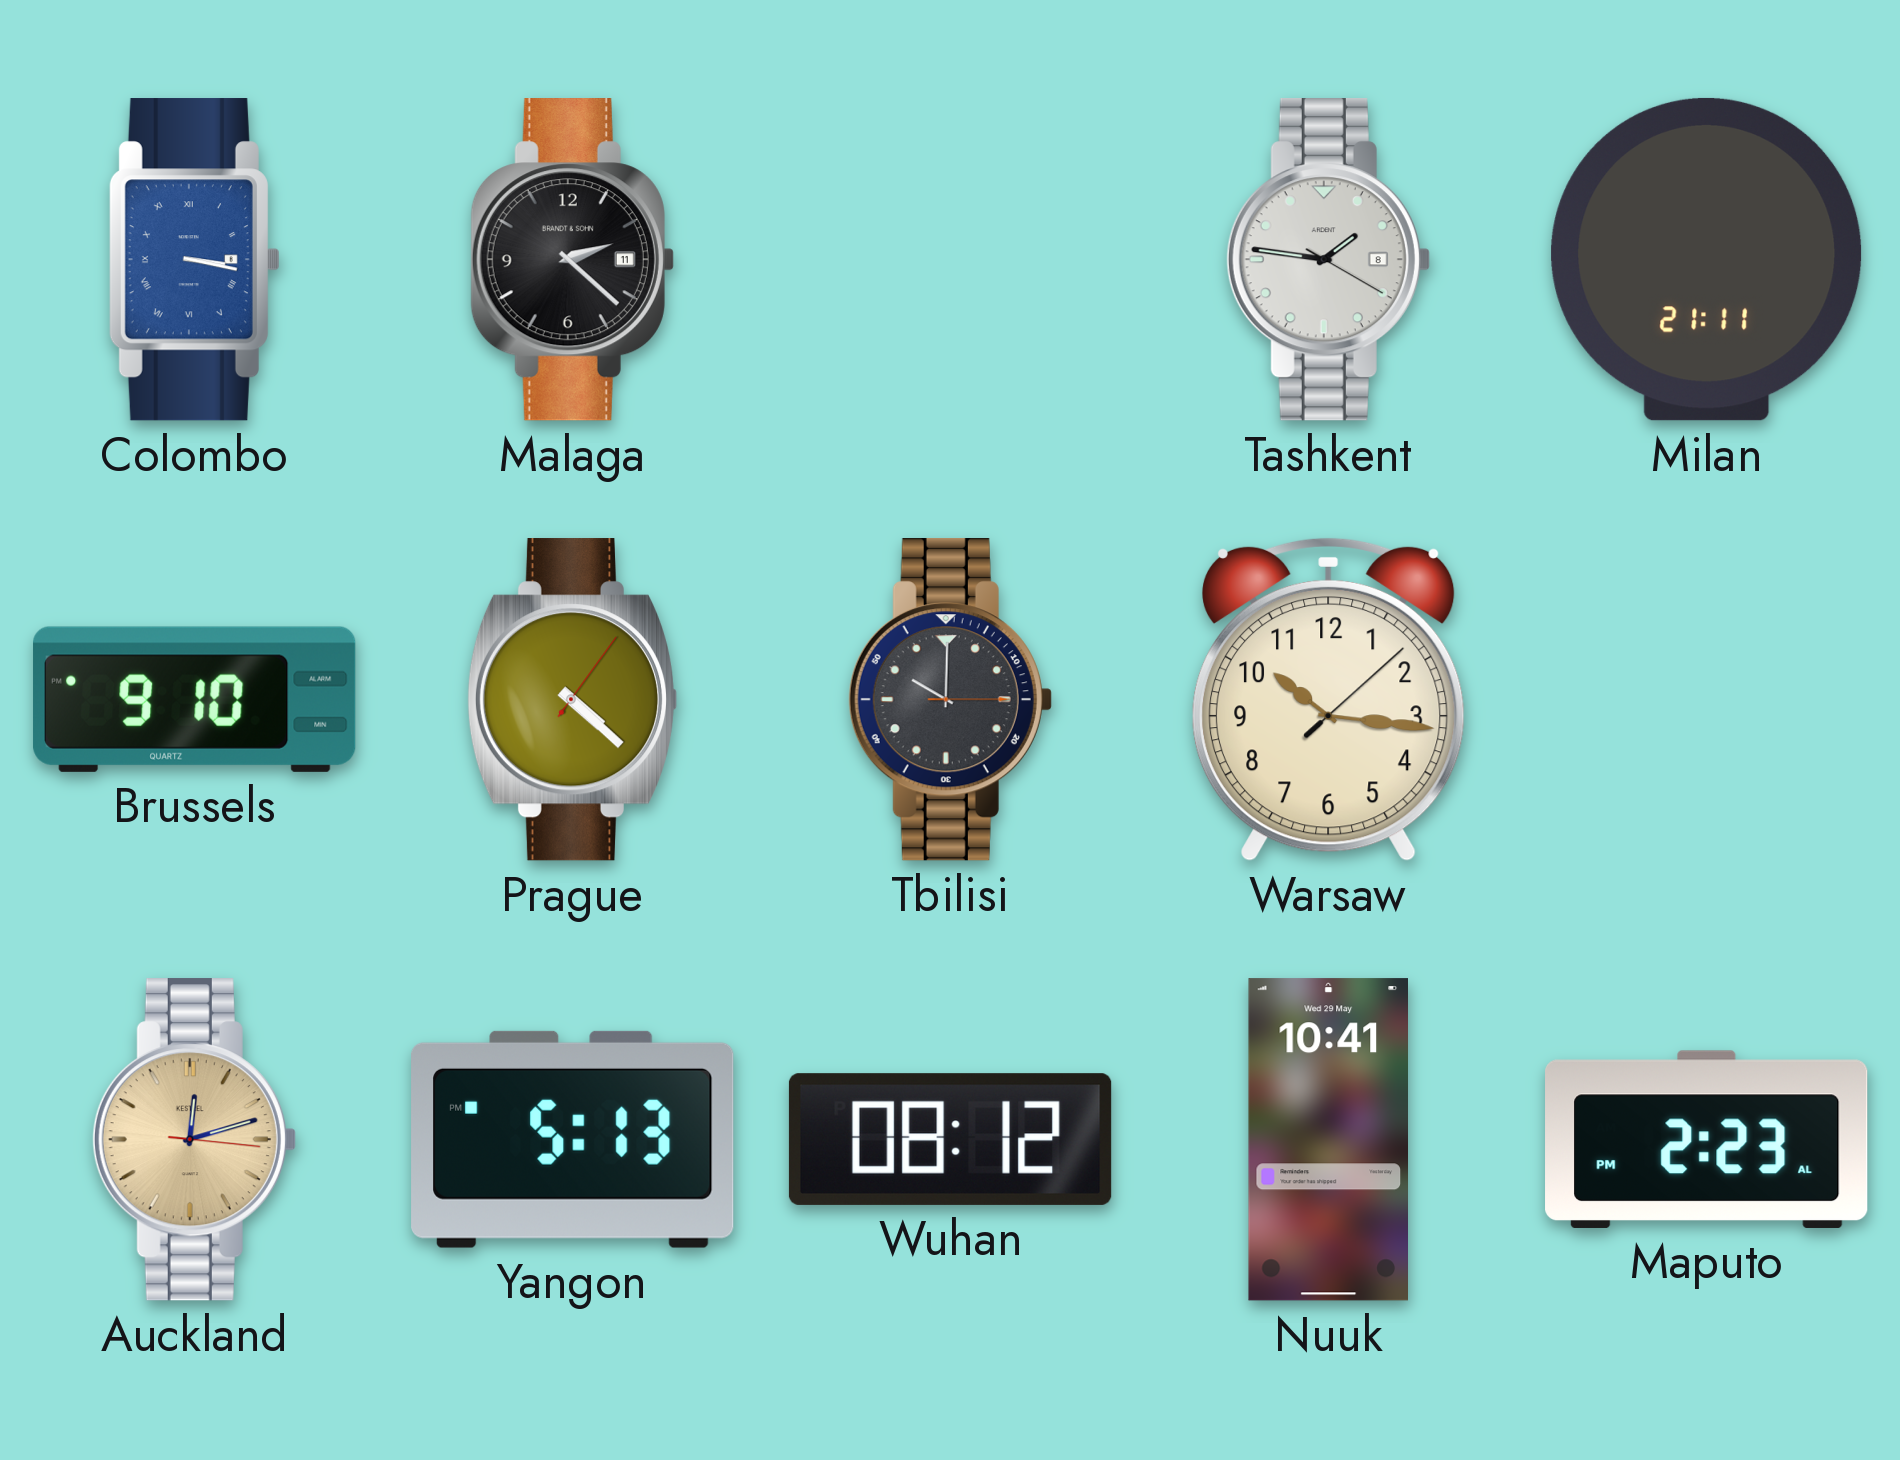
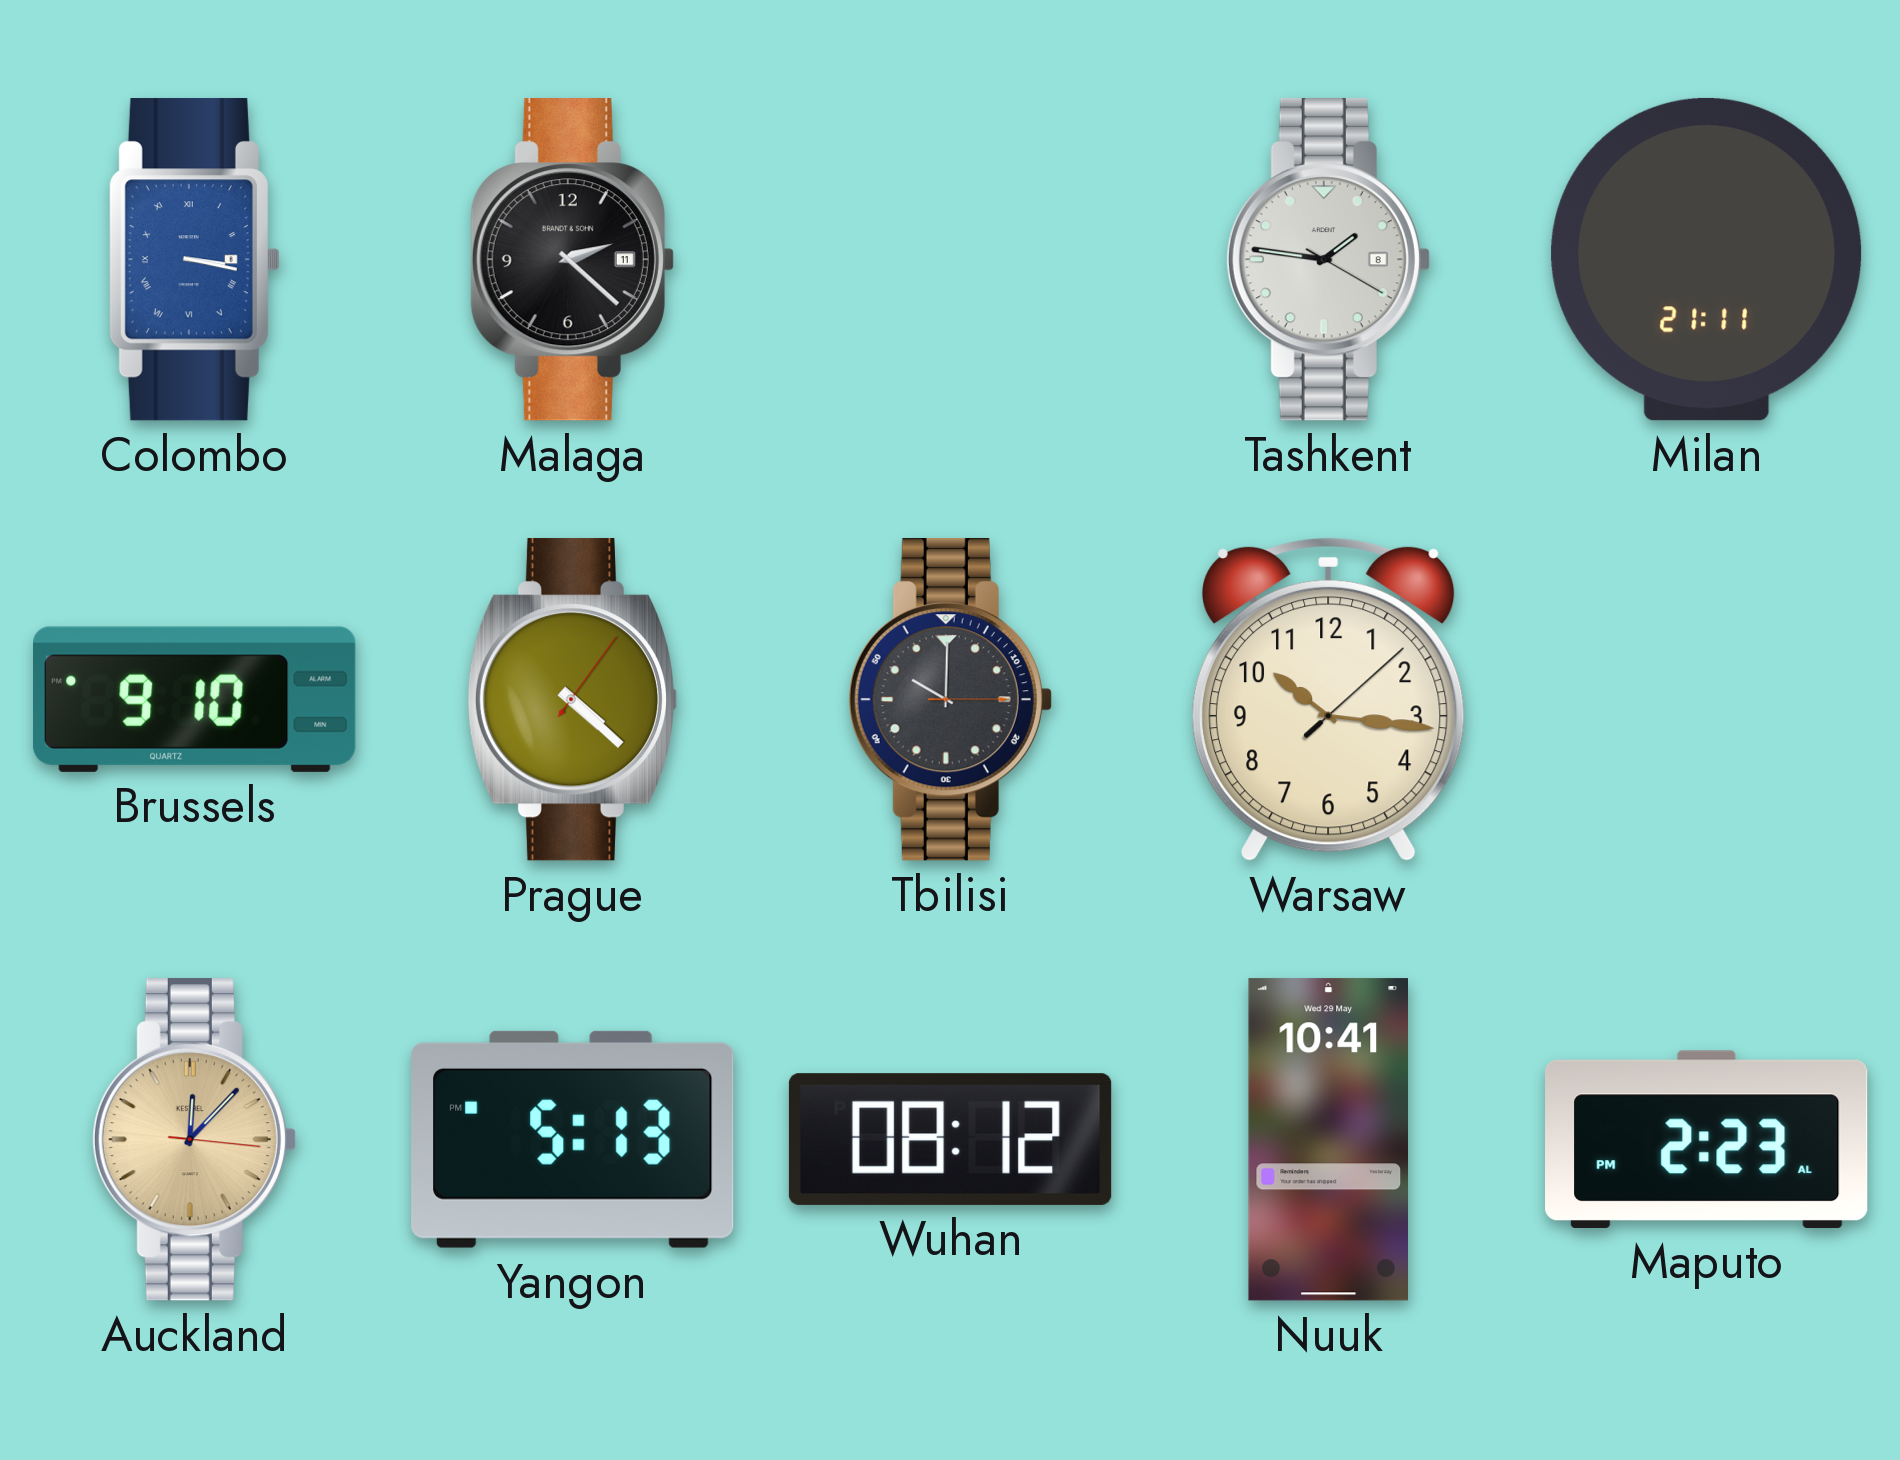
Auckland: 12:12 -> 12:07
